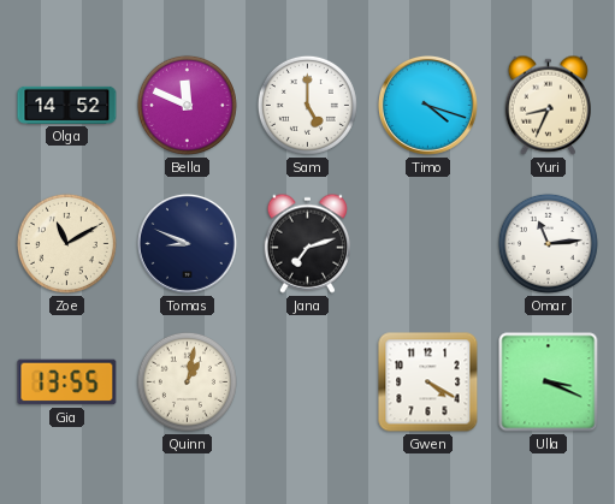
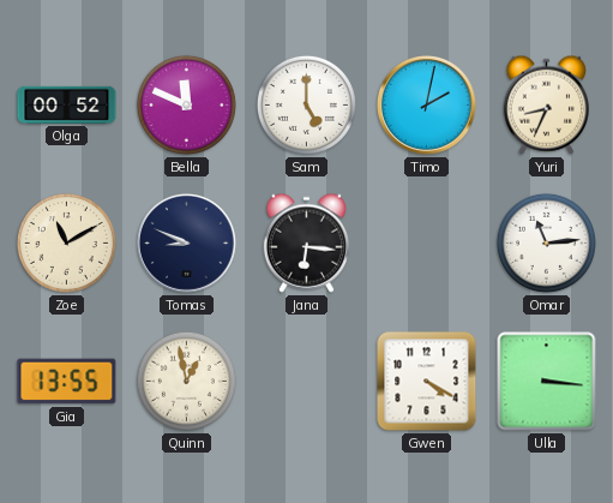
Olga: 14:52 -> 00:52
Timo: 4:18 -> 2:02
Jana: 7:12 -> 6:16
Quinn: 1:02 -> 12:58
Ulla: 3:19 -> 3:16
